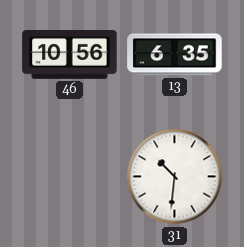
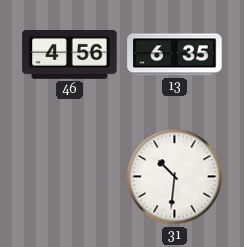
46: 10:56 -> 4:56
